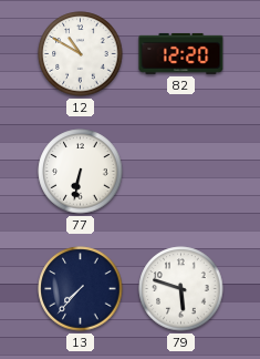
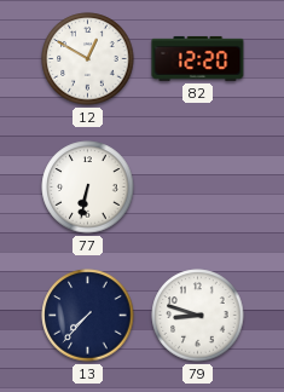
12: 10:50 -> 12:50
79: 5:48 -> 8:48
